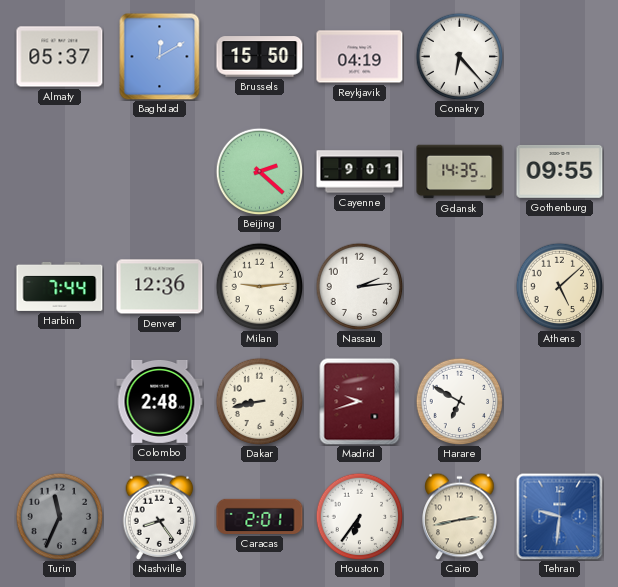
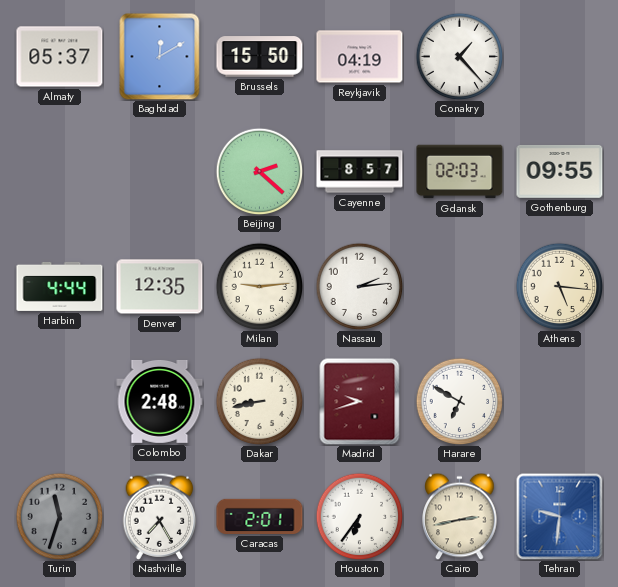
Conakry: 6:23 -> 1:23
Cayenne: 9:01 -> 8:57
Gdansk: 14:35 -> 02:03
Harbin: 7:44 -> 4:44
Denver: 12:36 -> 12:35
Athens: 5:08 -> 5:16
Turin: 11:34 -> 11:33
Nashville: 8:24 -> 7:25
